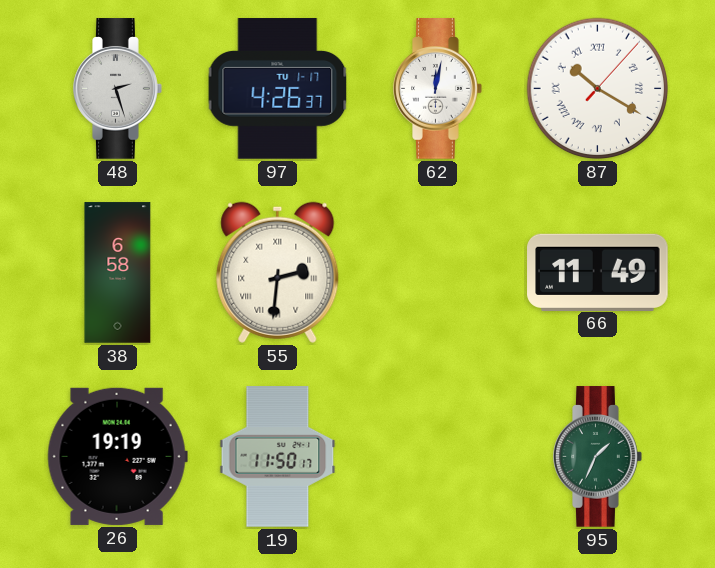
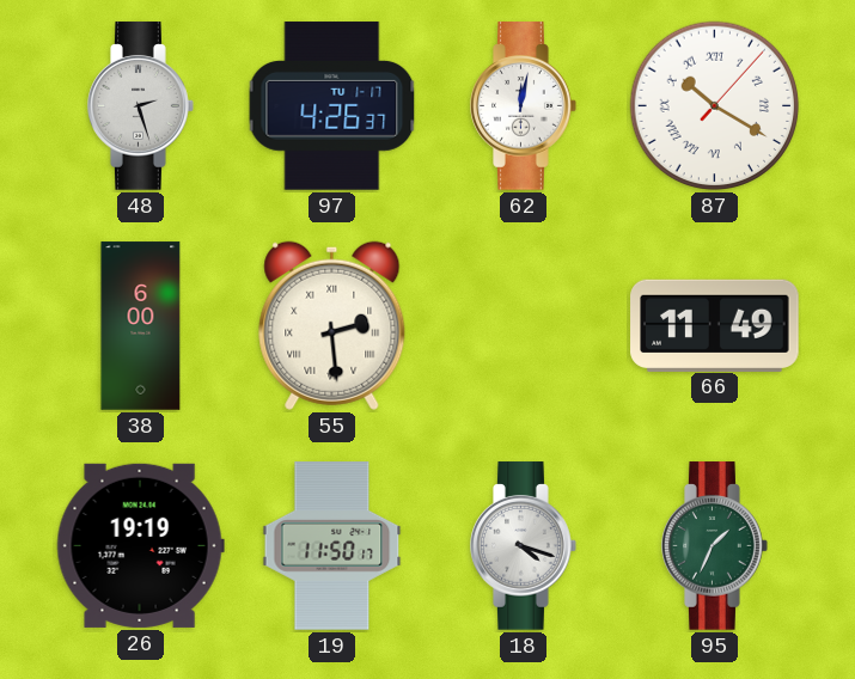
38: 6:58 -> 6:00
55: 2:31 -> 2:29
18: none -> 4:18
